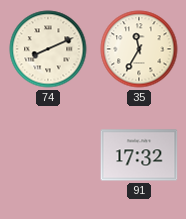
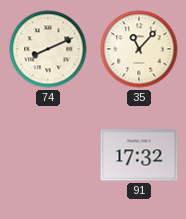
35: 11:35 -> 11:07
